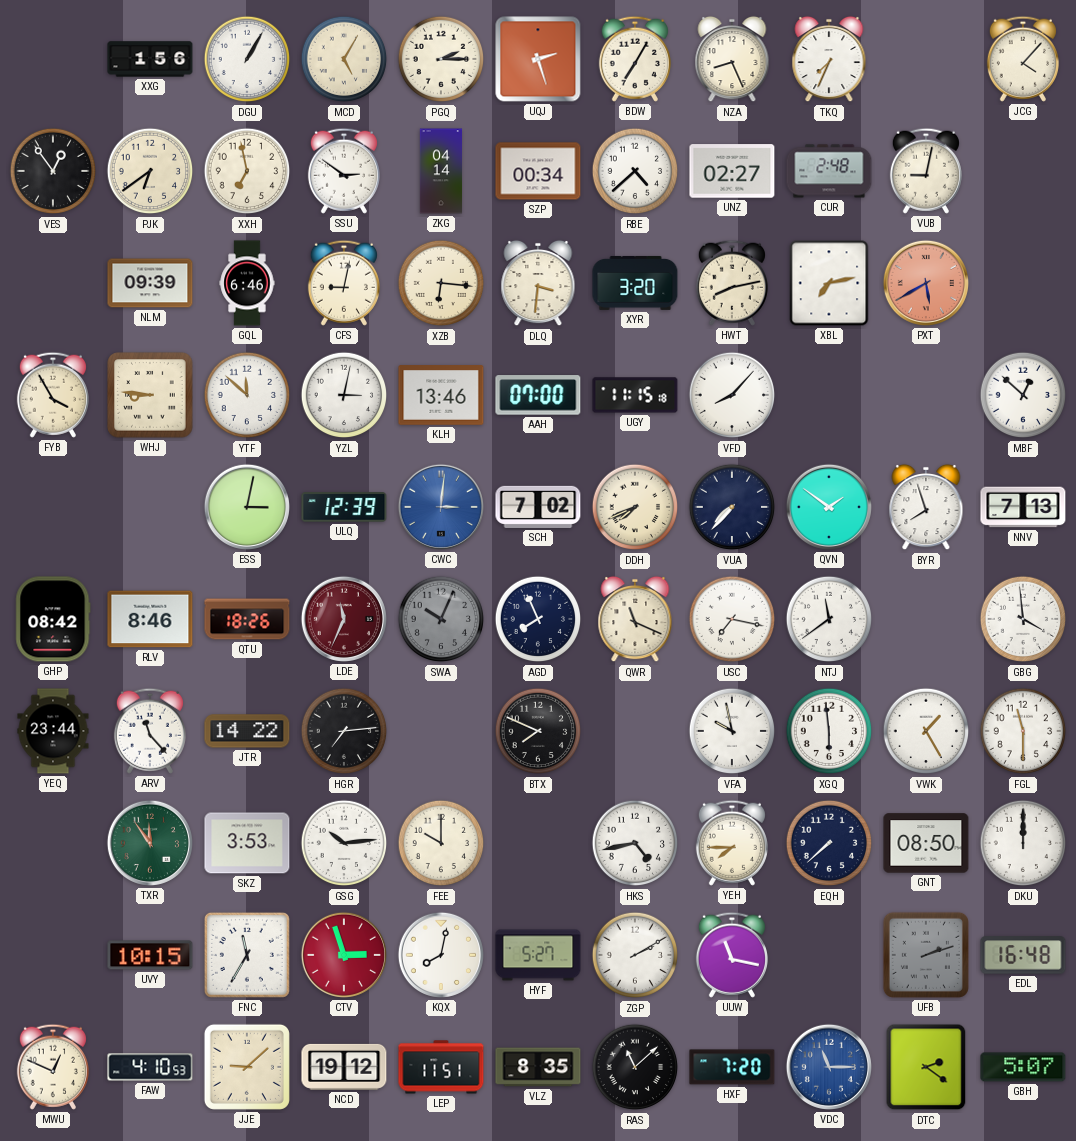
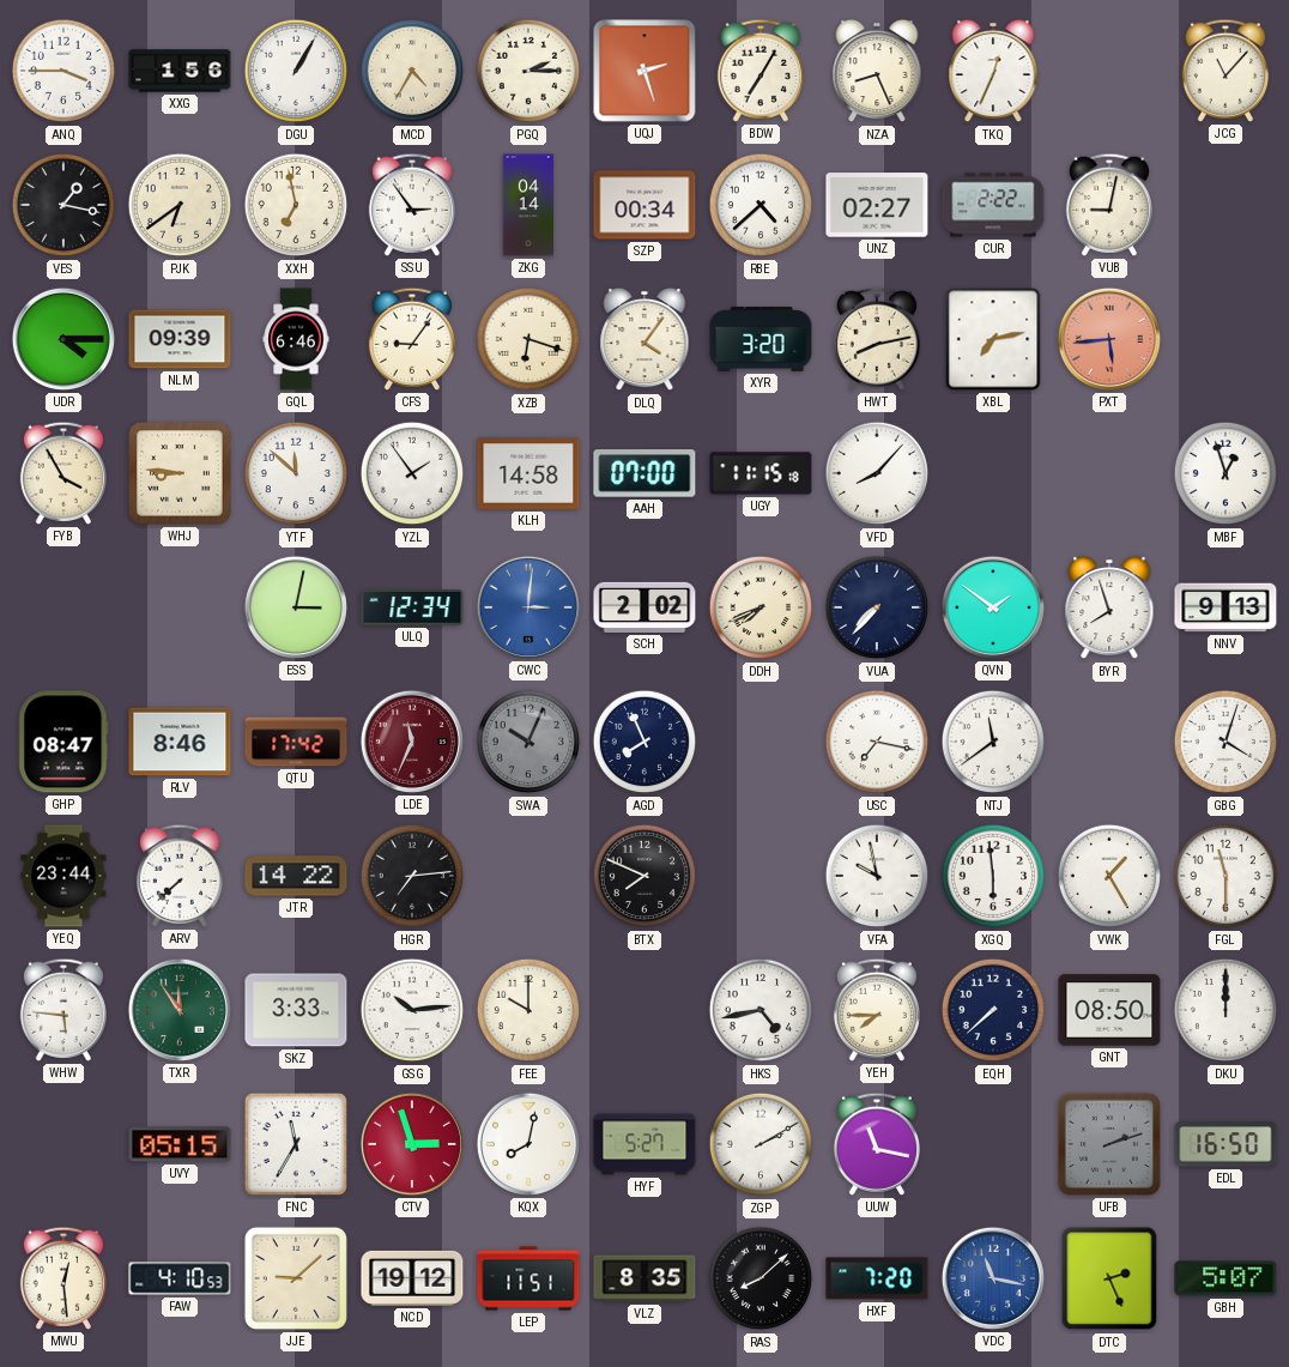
ANQ: none -> 3:45
MCD: 5:05 -> 4:35
TKQ: 7:34 -> 12:34
JCG: 4:07 -> 11:07
VES: 12:54 -> 1:17
SSU: 2:51 -> 2:54
CUR: 2:48 -> 2:22
UDR: none -> 4:15
CFS: 9:02 -> 9:06
XZB: 6:16 -> 6:18
DLQ: 3:31 -> 4:06
PXT: 5:40 -> 5:44
YZL: 3:02 -> 1:54
KLH: 13:46 -> 14:58
MBF: 12:52 -> 12:57
ULQ: 12:39 -> 12:34
SCH: 7:02 -> 2:02
NNV: 7:13 -> 9:13
GHP: 08:42 -> 08:47
QTU: 18:26 -> 17:42
QWR: 11:19 -> none
GBG: 3:59 -> 4:03
ARV: 11:23 -> 7:38
WHW: none -> 5:46
SKZ: 3:53 -> 3:33
UVY: 10:15 -> 05:15
EDL: 16:48 -> 16:50
MWU: 12:49 -> 12:29
RAS: 11:08 -> 8:08
VDC: 11:15 -> 11:17
DTC: 2:21 -> 2:26
